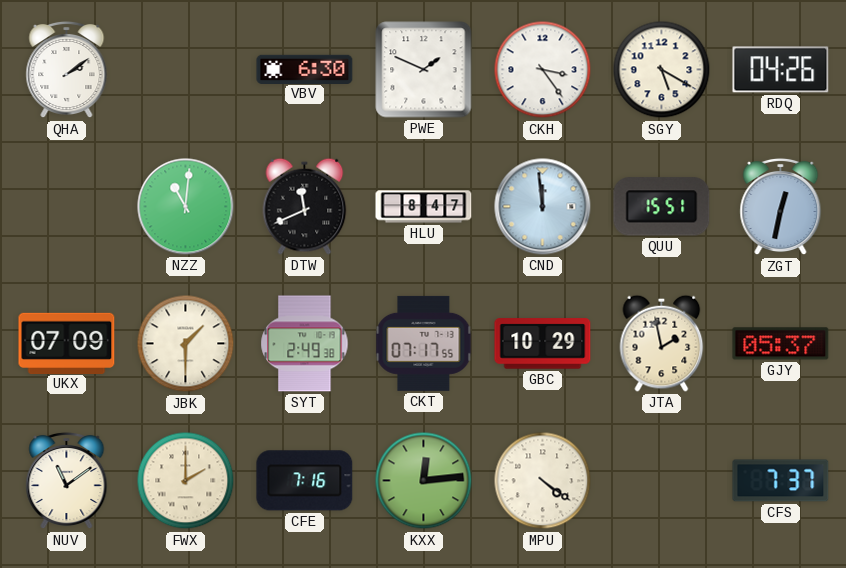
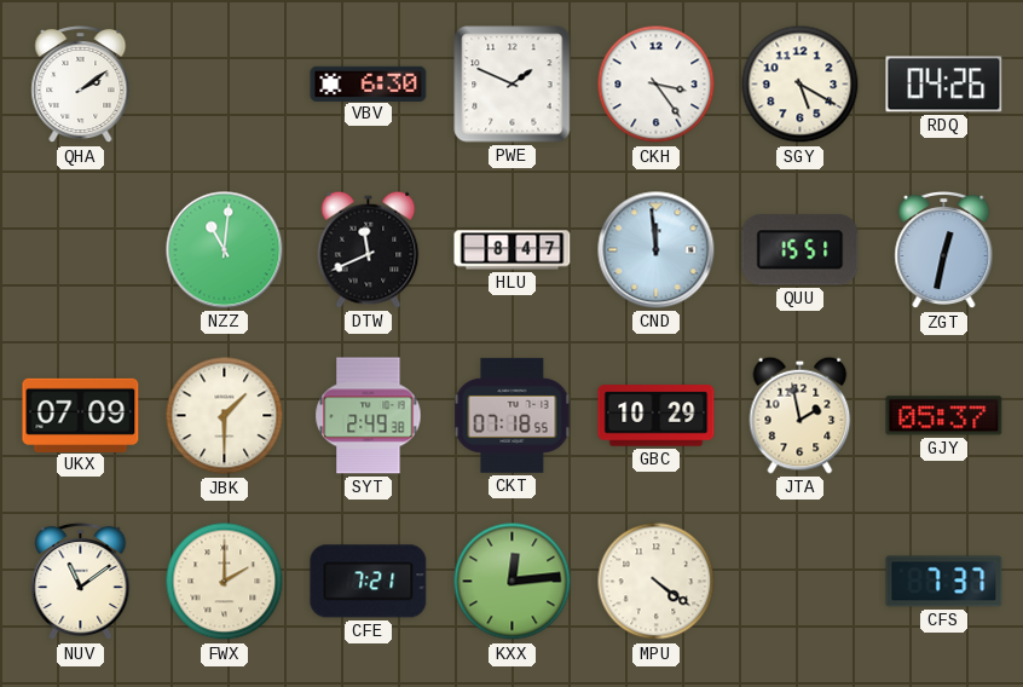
CKT: 07:17 -> 07:18
CFE: 7:16 -> 7:21
